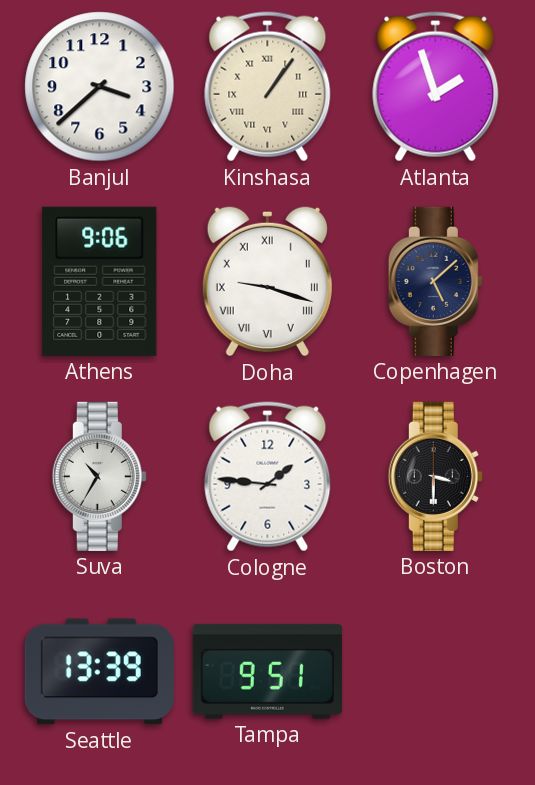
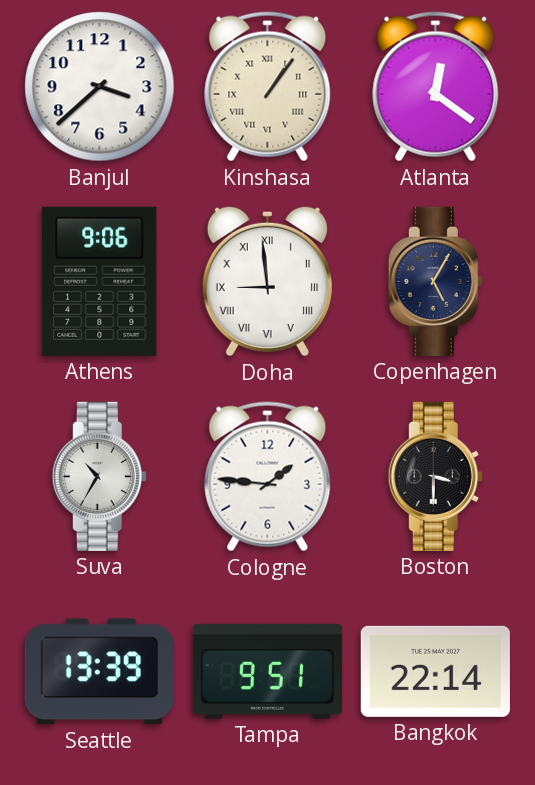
Atlanta: 1:57 -> 12:21
Doha: 9:18 -> 8:59
Copenhagen: 5:08 -> 5:05
Bangkok: none -> 22:14
